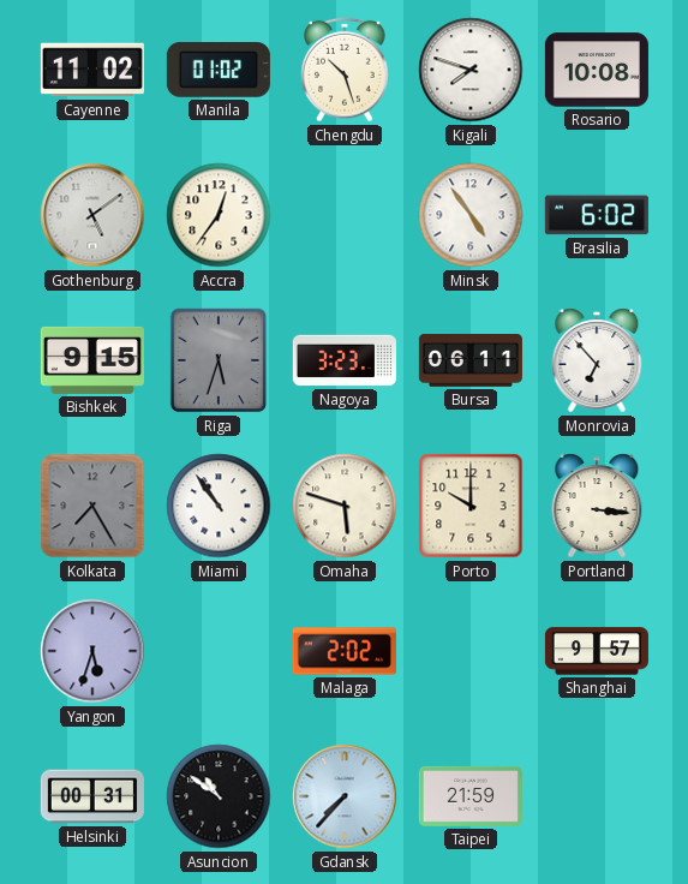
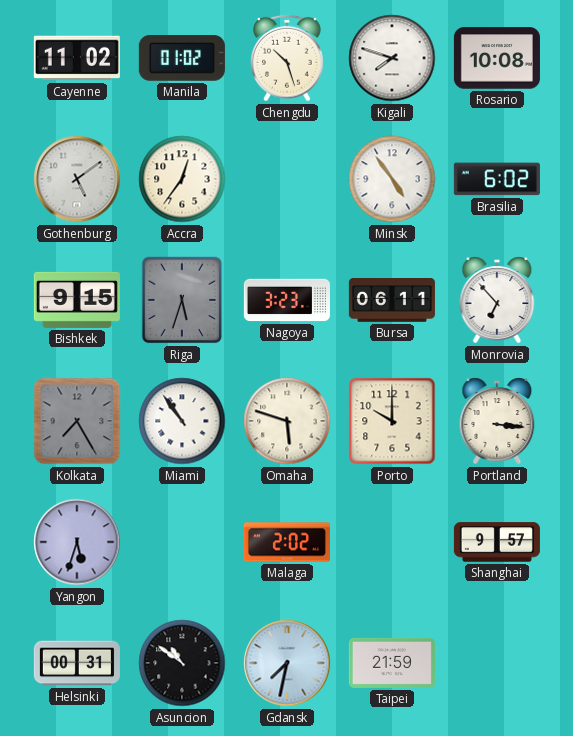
Gdansk: 7:37 -> 7:32
